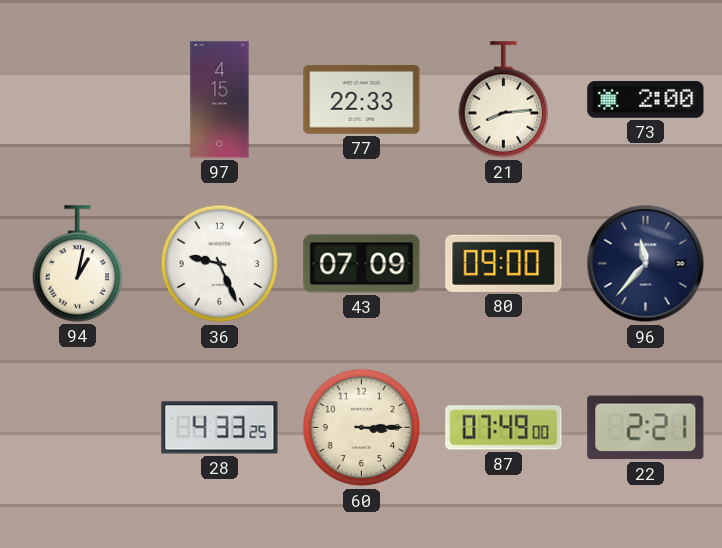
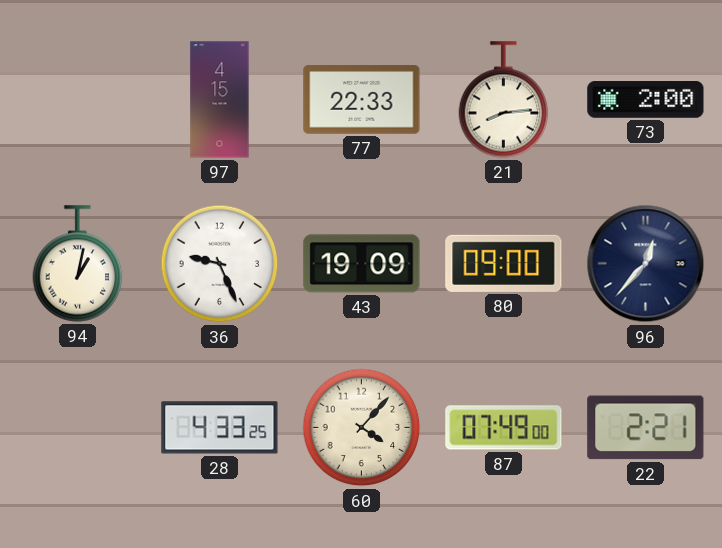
43: 07:09 -> 19:09
96: 11:37 -> 12:37
60: 3:15 -> 4:07
